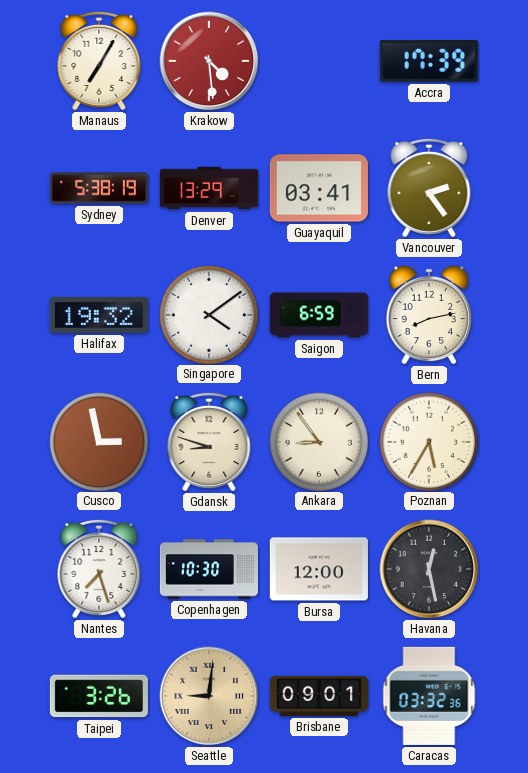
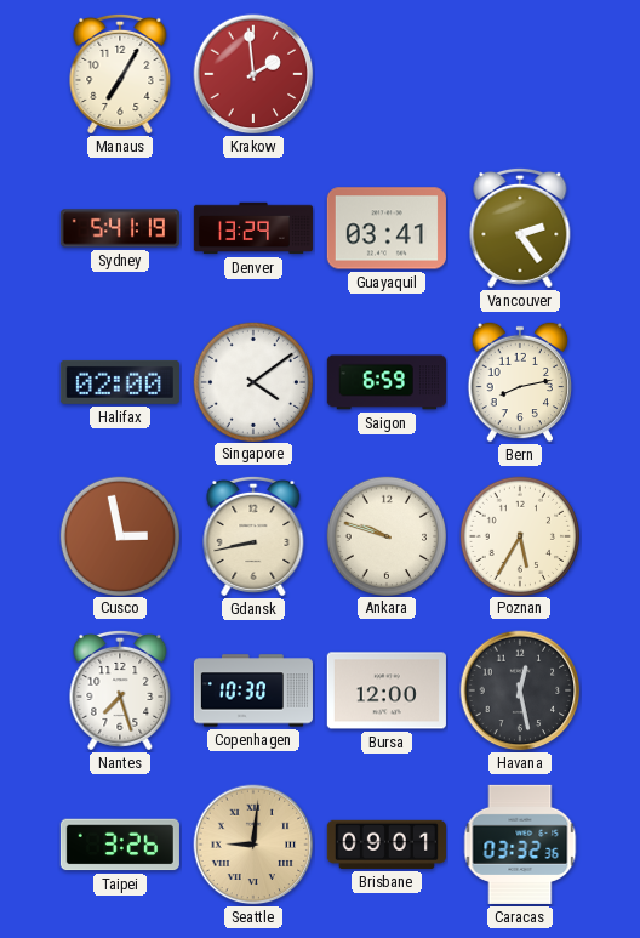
Krakow: 4:29 -> 1:59
Accra: 17:39 -> none
Sydney: 5:38 -> 5:41
Halifax: 19:32 -> 02:00
Gdansk: 8:48 -> 8:43
Ankara: 8:54 -> 9:48
